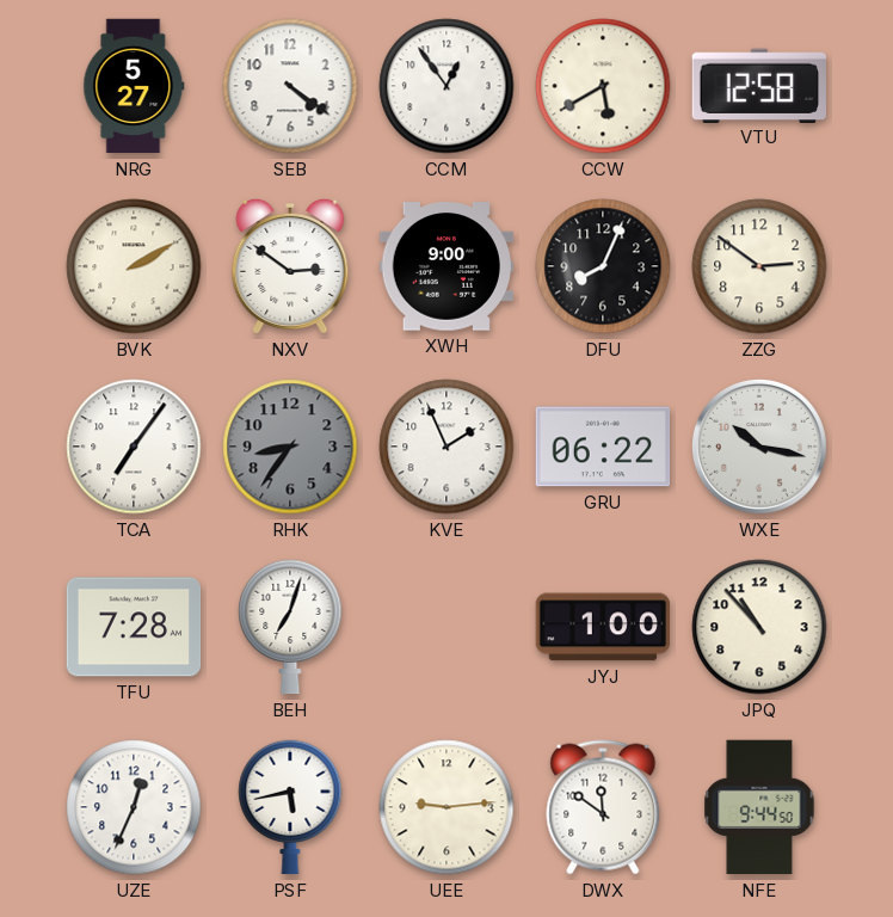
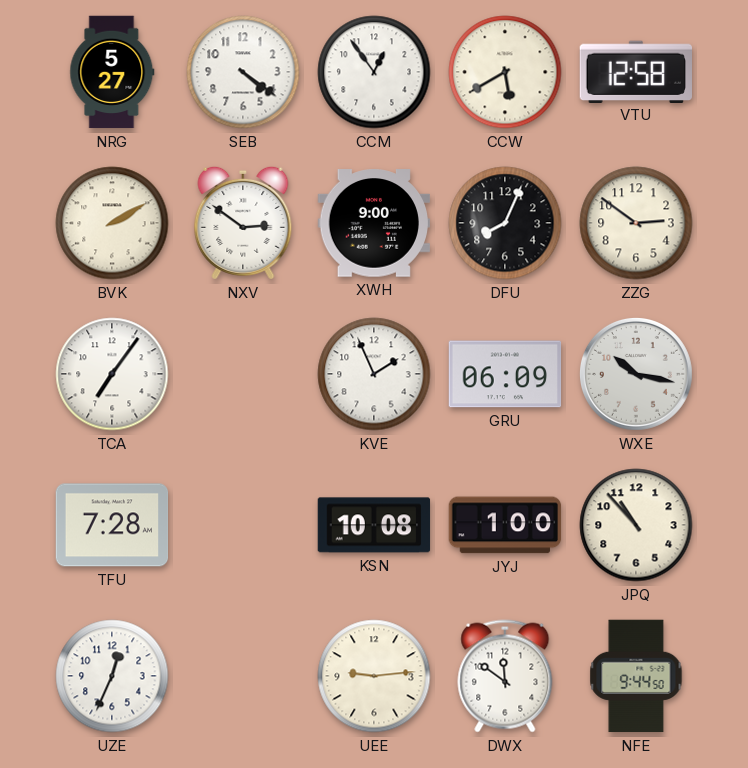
RHK: 8:36 -> none
GRU: 06:22 -> 06:09
BEH: 7:03 -> none
KSN: none -> 10:08
PSF: 5:43 -> none
